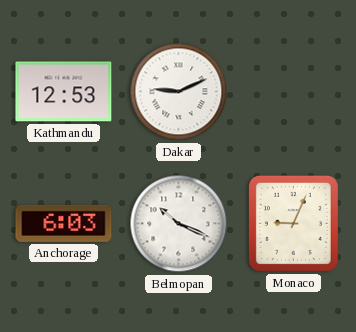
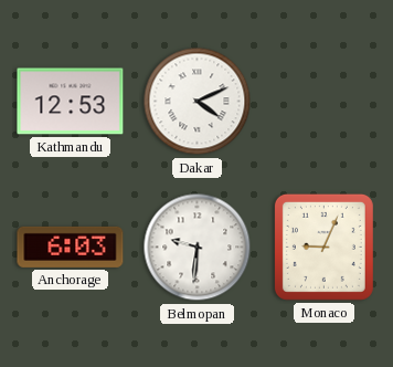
Dakar: 9:11 -> 4:11
Belmopan: 10:19 -> 9:31
